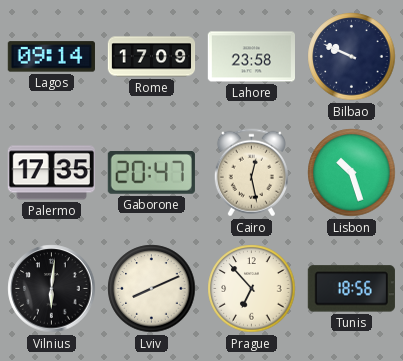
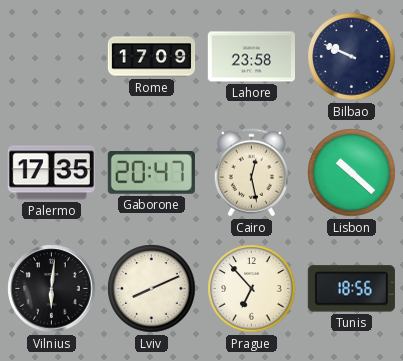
Lagos: 09:14 -> none
Lisbon: 10:27 -> 10:22
